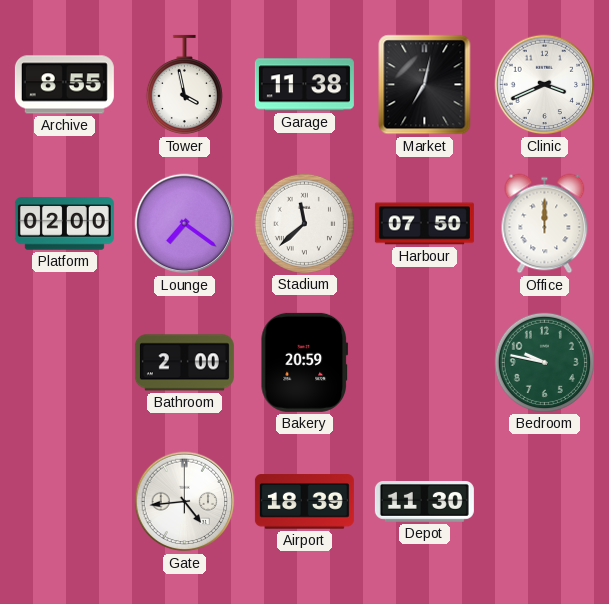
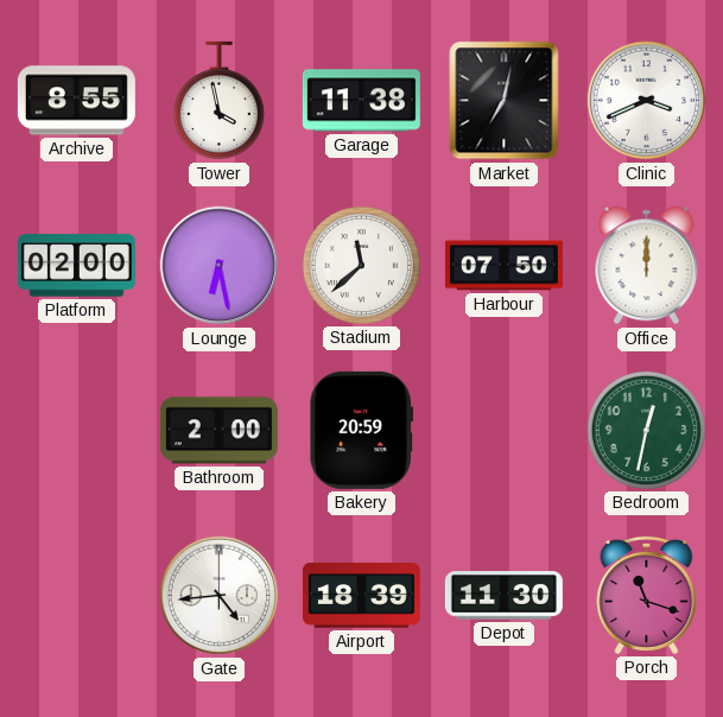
Lounge: 7:21 -> 6:28
Bedroom: 9:47 -> 12:32
Porch: none -> 11:18
